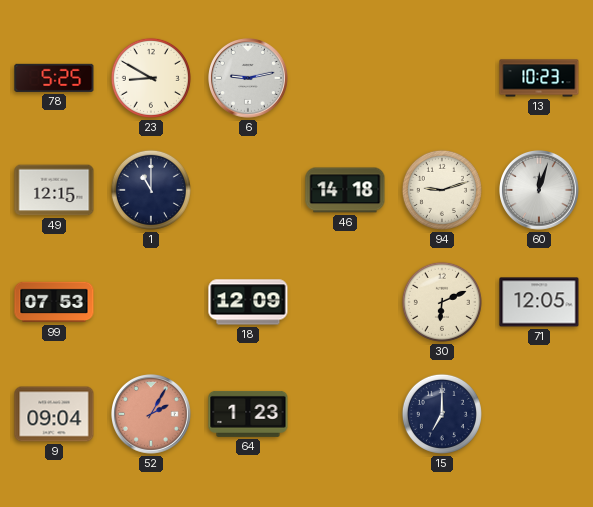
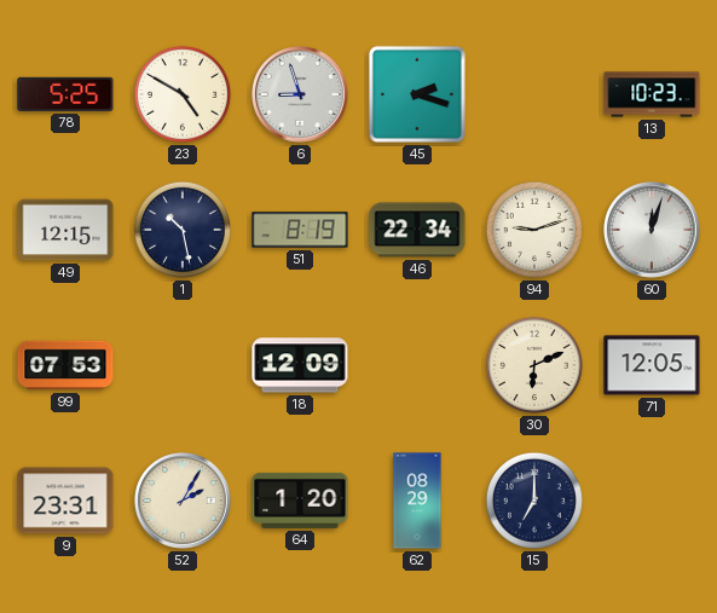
23: 8:50 -> 4:50
6: 9:13 -> 8:57
45: none -> 2:18
1: 11:00 -> 10:28
51: none -> 8:19
46: 14:18 -> 22:34
9: 09:04 -> 23:31
52 dial: salmon -> cream
64: 1:23 -> 1:20
62: none -> 08:29
